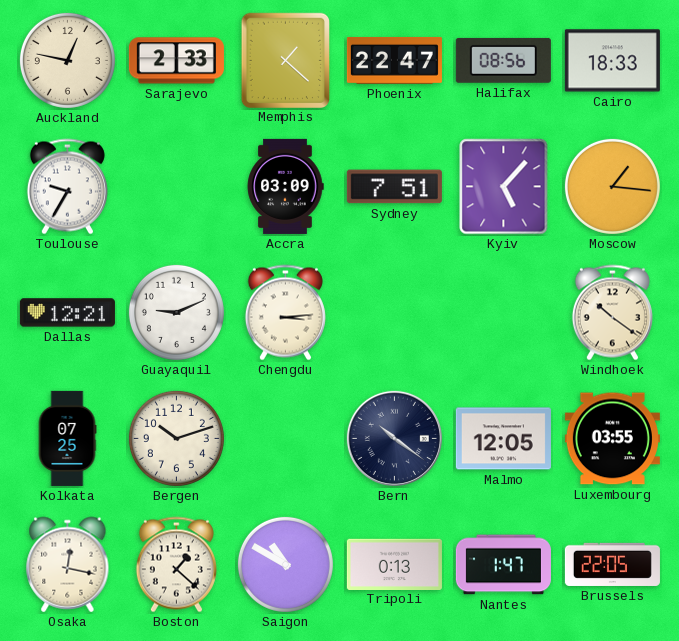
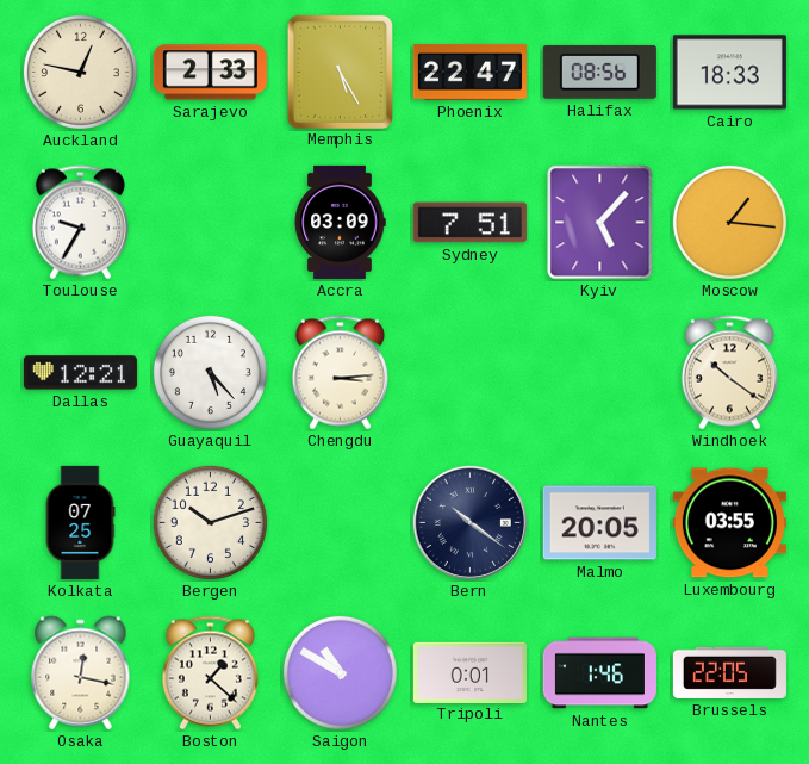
Memphis: 1:22 -> 5:25
Guayaquil: 9:11 -> 5:23
Malmo: 12:05 -> 20:05
Tripoli: 0:13 -> 0:01
Nantes: 1:47 -> 1:46
